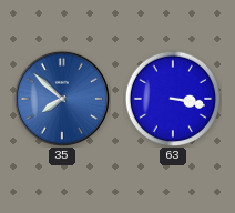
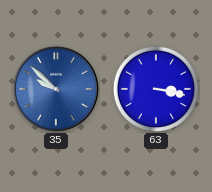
35: 7:52 -> 9:52
